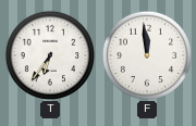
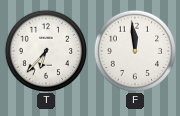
T: 6:36 -> 6:37
